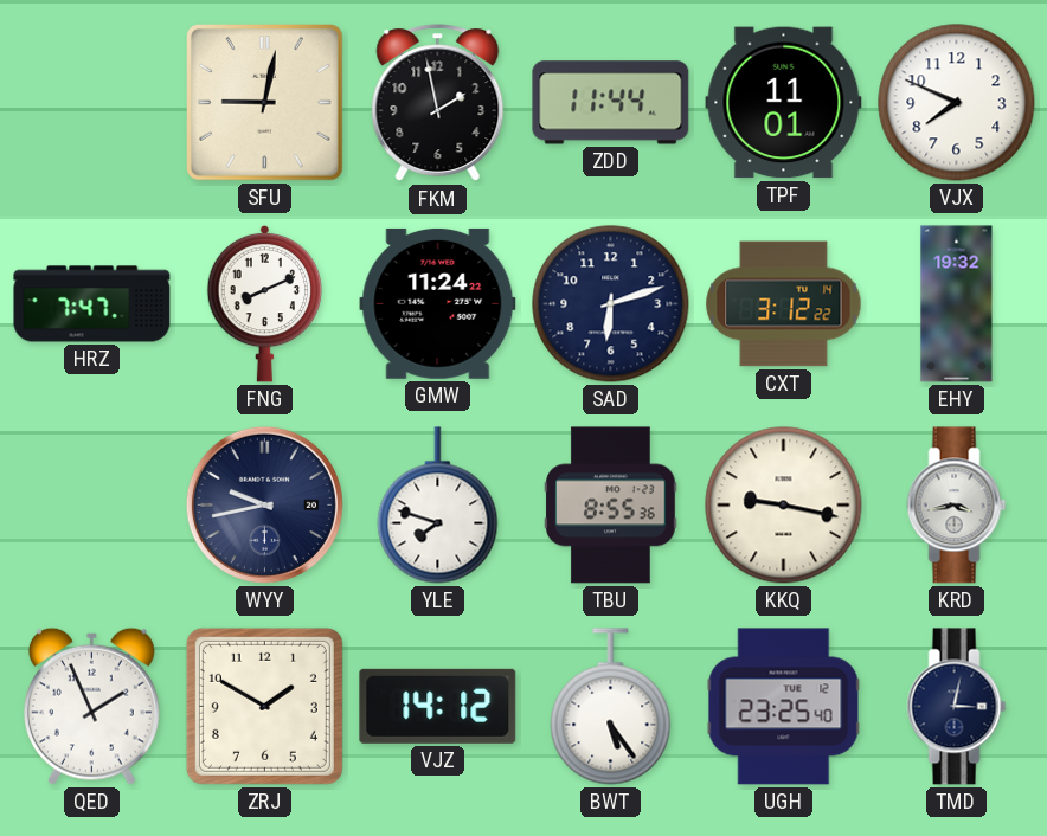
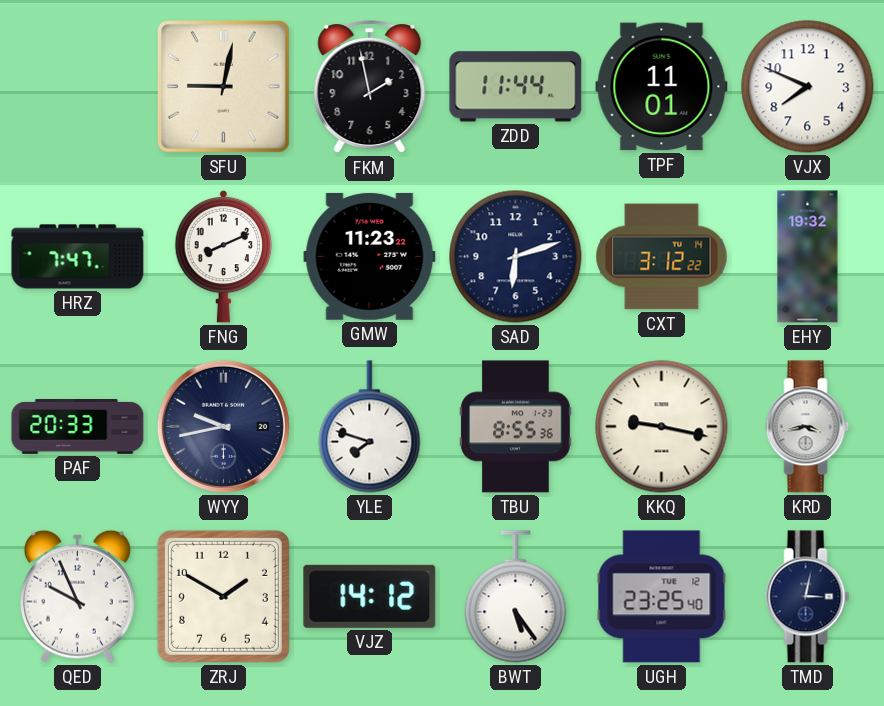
GMW: 11:24 -> 11:23
PAF: none -> 20:33
QED: 1:56 -> 9:56
